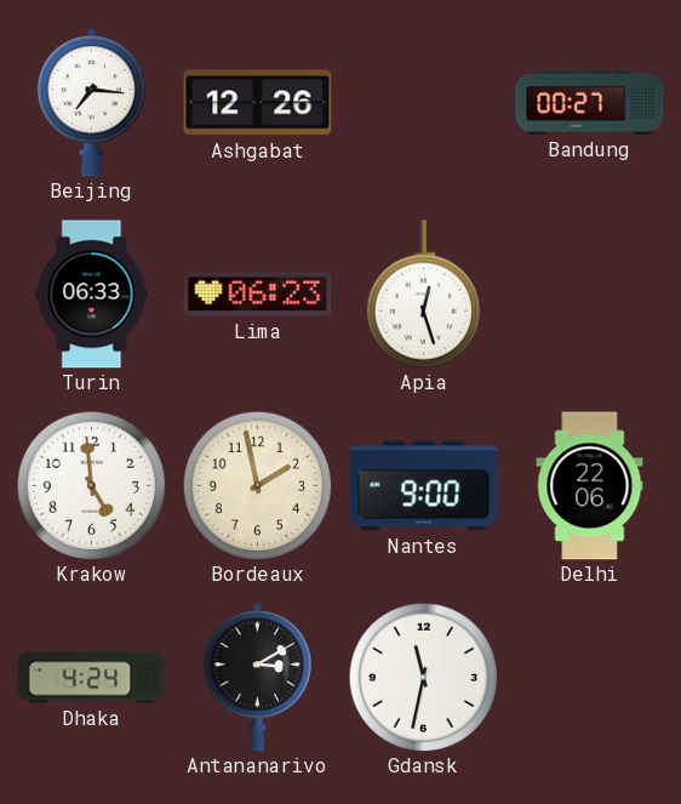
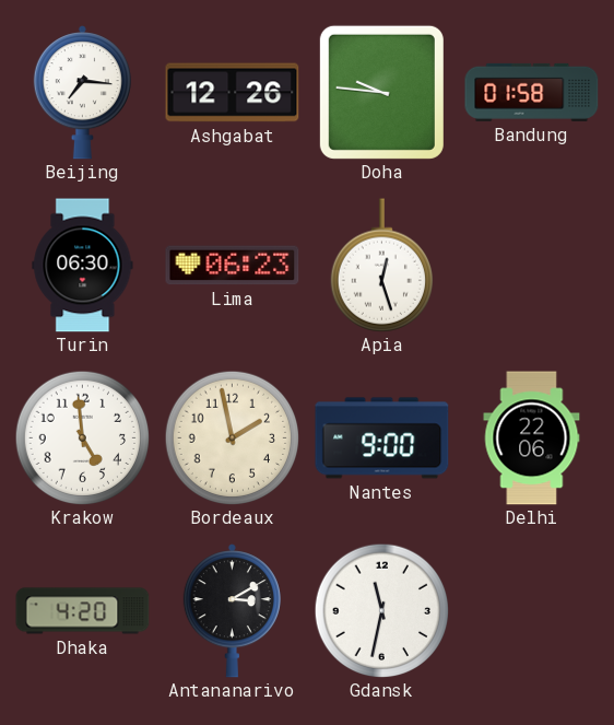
Doha: none -> 9:46
Bandung: 00:27 -> 01:58
Turin: 06:33 -> 06:30
Dhaka: 4:24 -> 4:20
